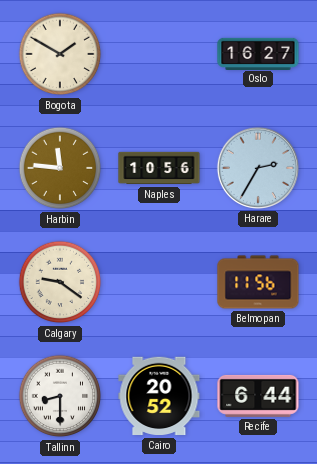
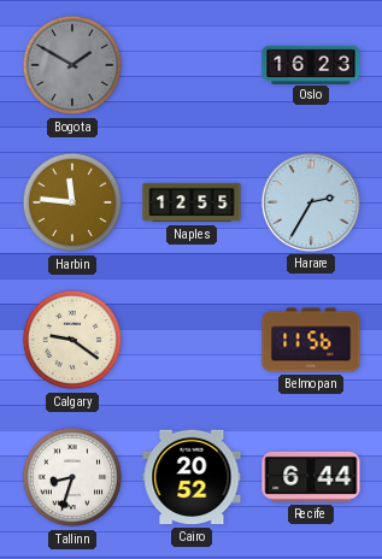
Bogota dial: cream -> grey
Oslo: 16:27 -> 16:23
Naples: 10:56 -> 12:55
Tallinn: 8:30 -> 8:33
